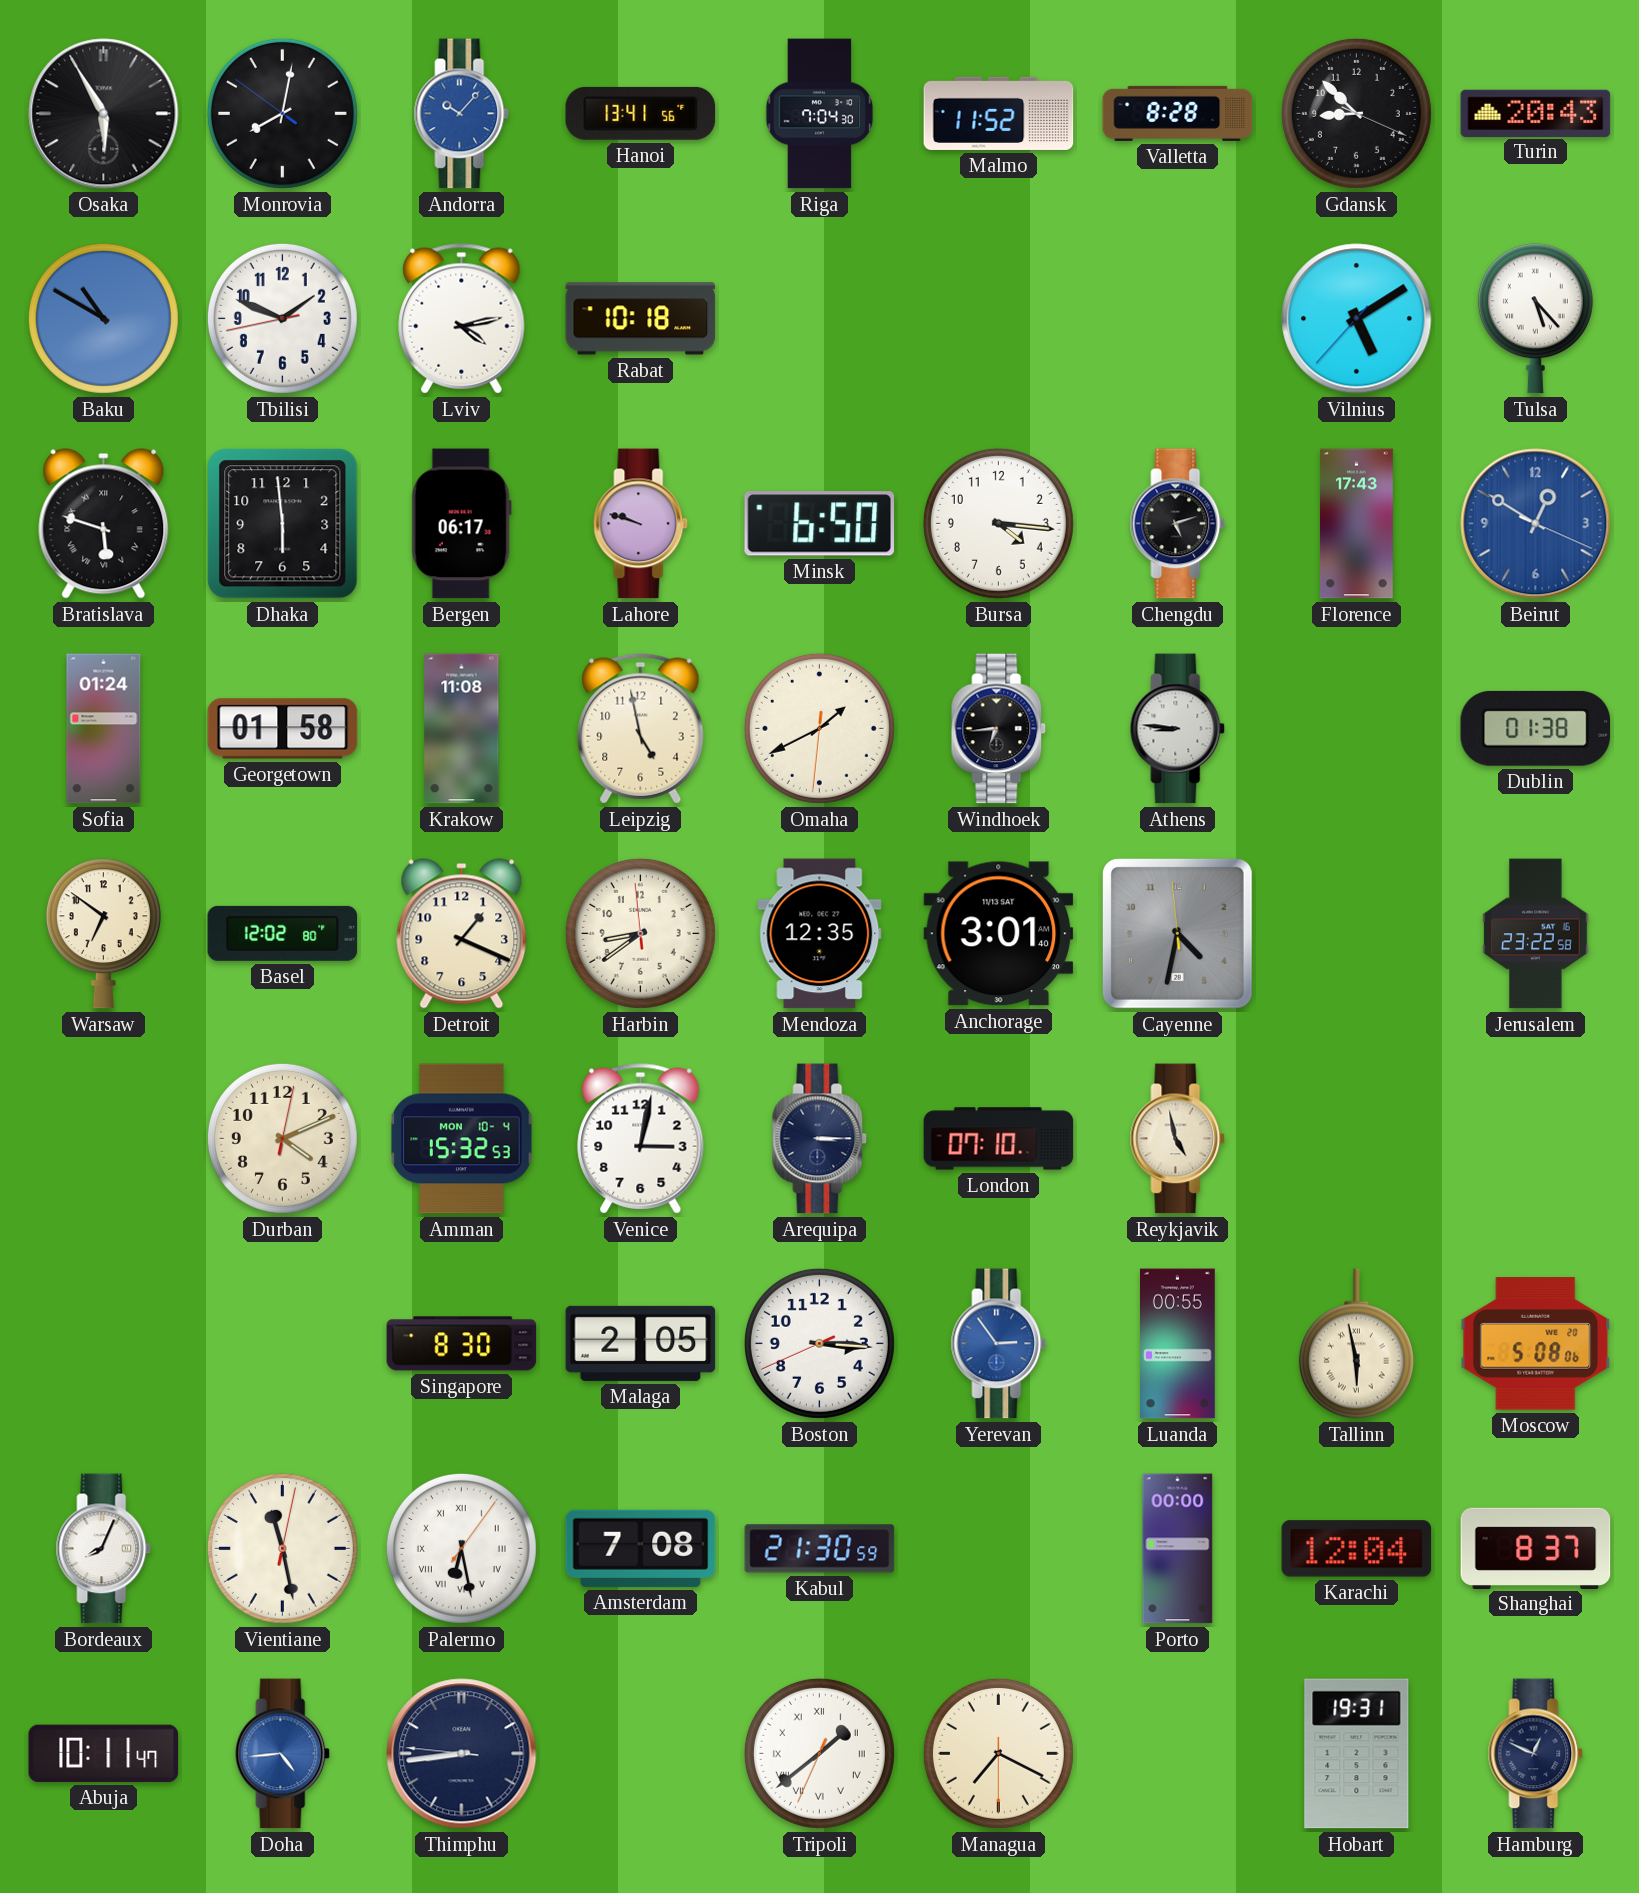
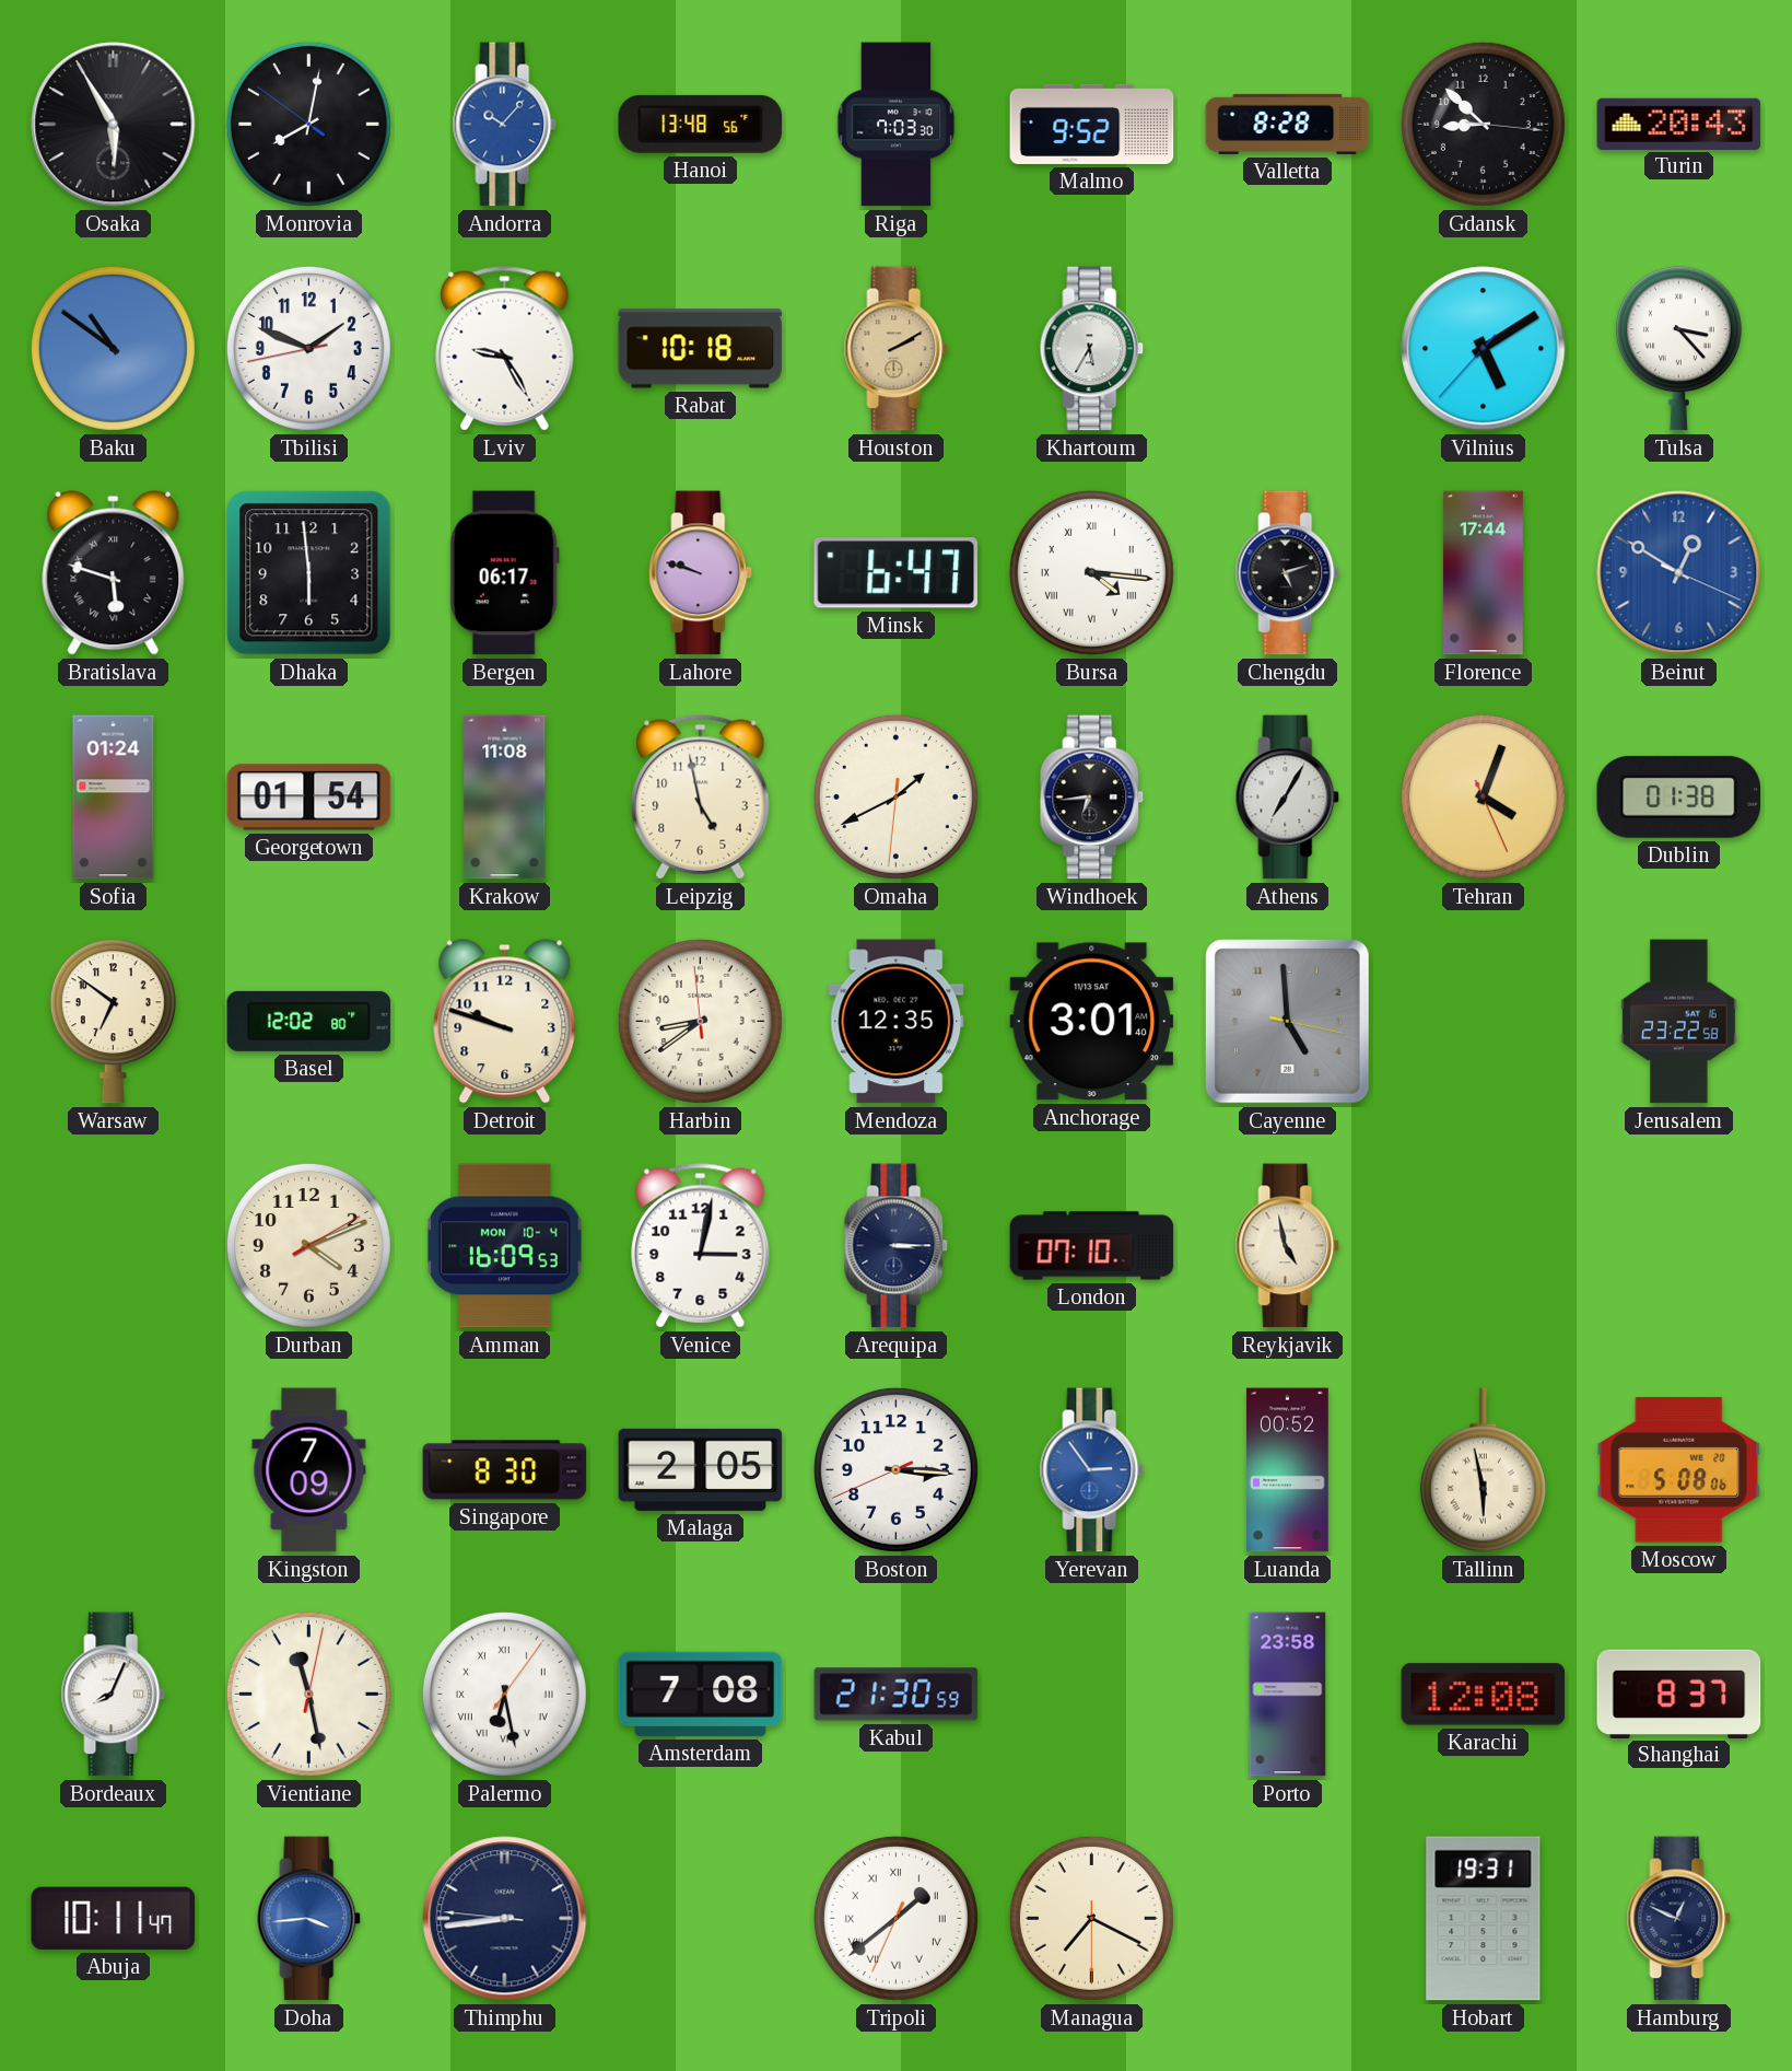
Hanoi: 13:41 -> 13:48
Riga: 7:04 -> 7:03
Malmo: 11:52 -> 9:52
Gdansk: 8:52:19 -> 8:52:16
Baku: 10:50 -> 10:51
Lviv: 4:13 -> 9:25
Houston: none -> 2:10
Khartoum: none -> 5:35
Tulsa: 5:23 -> 3:23
Minsk: 6:50 -> 6:47
Bursa numerals: Arabic -> Roman
Florence: 17:43 -> 17:44
Georgetown: 01:58 -> 01:54
Athens: 8:46 -> 7:05
Tehran: none -> 4:03
Detroit: 1:19 -> 9:48
Cayenne: 4:31 -> 4:59
Durban: 4:11:02 -> 4:11:10
Amman: 15:32 -> 16:09
Kingston: none -> 7:09
Luanda: 00:55 -> 00:52
Porto: 00:00 -> 23:58
Karachi: 12:04 -> 12:08
Doha: 4:44 -> 3:44
